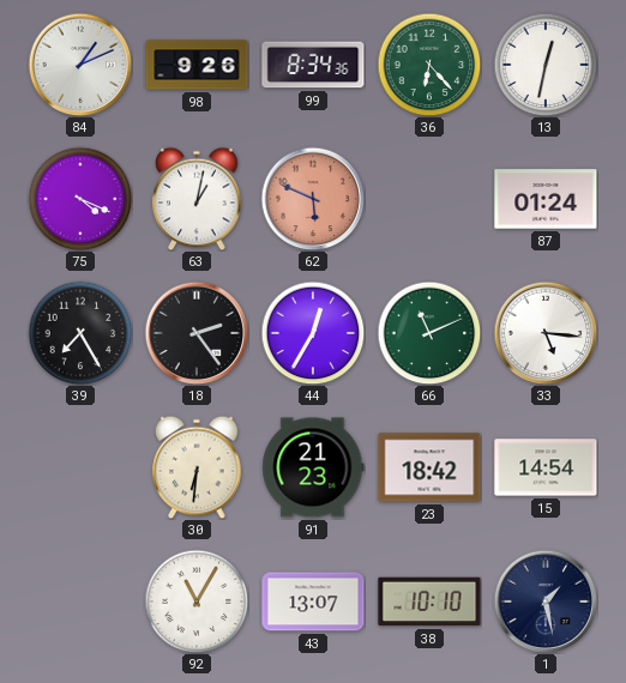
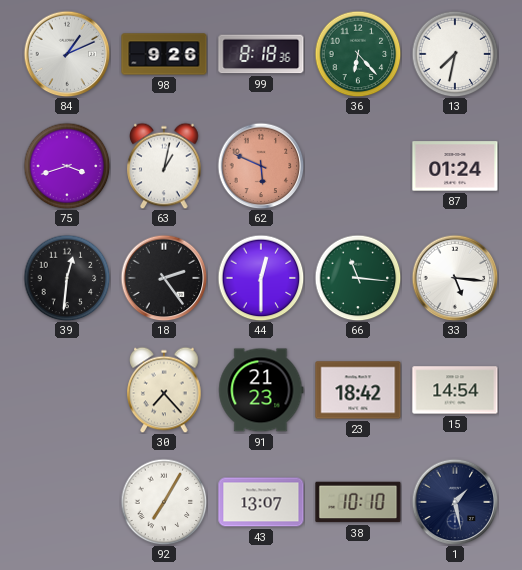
99: 8:34 -> 8:18
13: 12:32 -> 7:32
75: 4:19 -> 3:42
39: 7:25 -> 12:31
44: 12:35 -> 12:30
66: 11:11 -> 11:16
30: 6:31 -> 7:23
92: 11:05 -> 7:05
